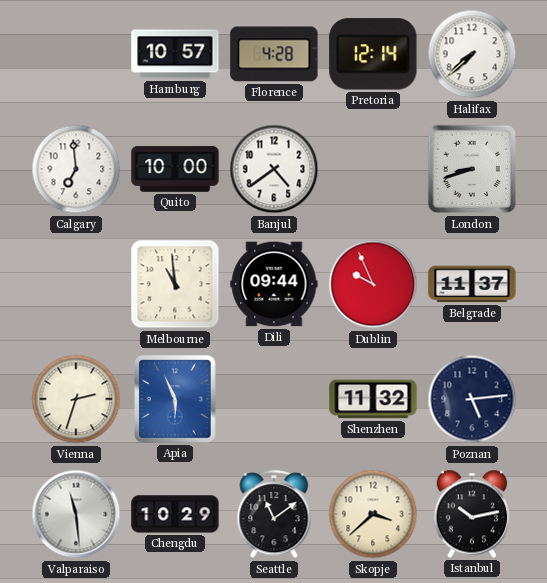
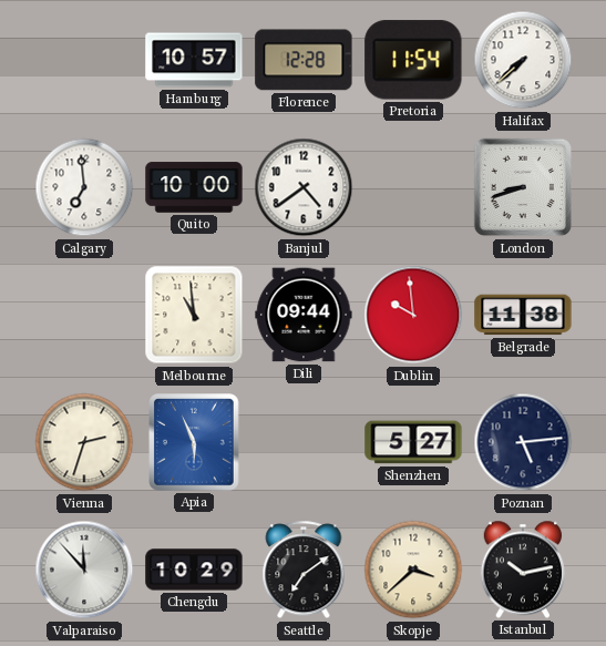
Florence: 4:28 -> 12:28
Pretoria: 12:14 -> 11:54
Dublin: 9:56 -> 9:59
Belgrade: 11:37 -> 11:38
Shenzhen: 11:32 -> 5:27
Valparaiso: 11:29 -> 11:53
Seattle: 11:09 -> 7:09
